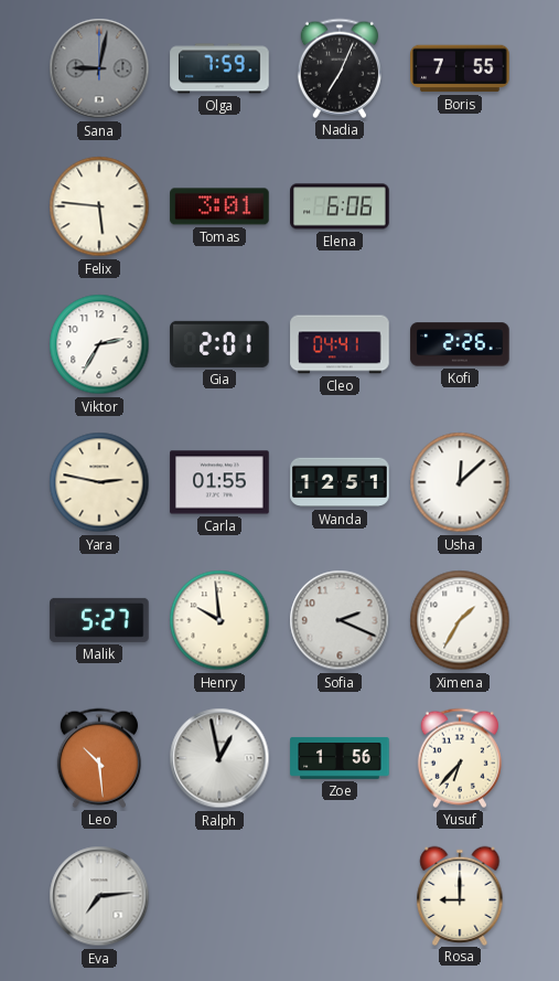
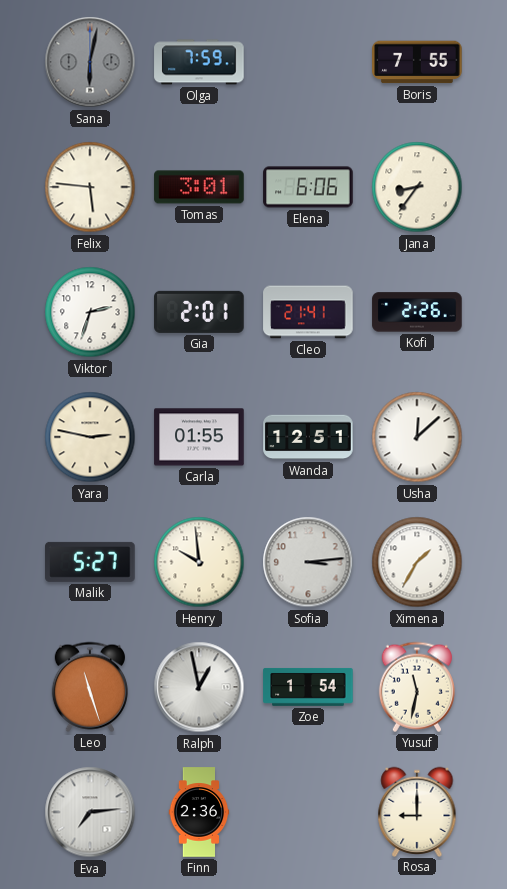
Sana: 9:02 -> 6:02
Nadia: 7:04 -> none
Jana: none -> 8:36
Viktor: 2:35 -> 2:33
Cleo: 04:41 -> 21:41
Sofia: 2:19 -> 3:14
Leo: 10:29 -> 11:27
Zoe: 1:56 -> 1:54
Yusuf: 6:37 -> 11:32
Finn: none -> 2:36
